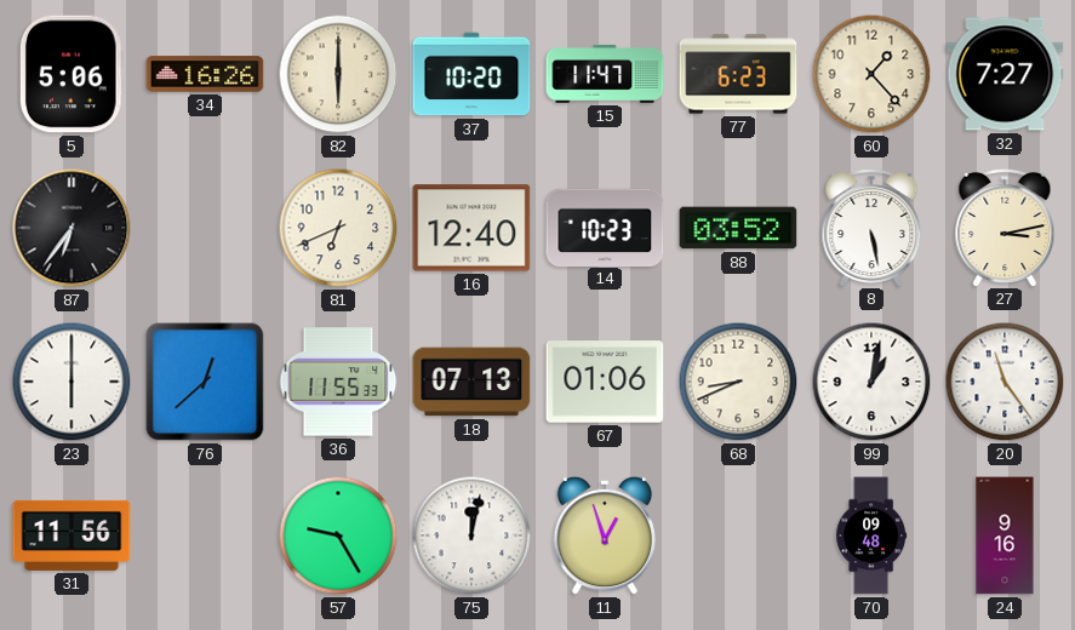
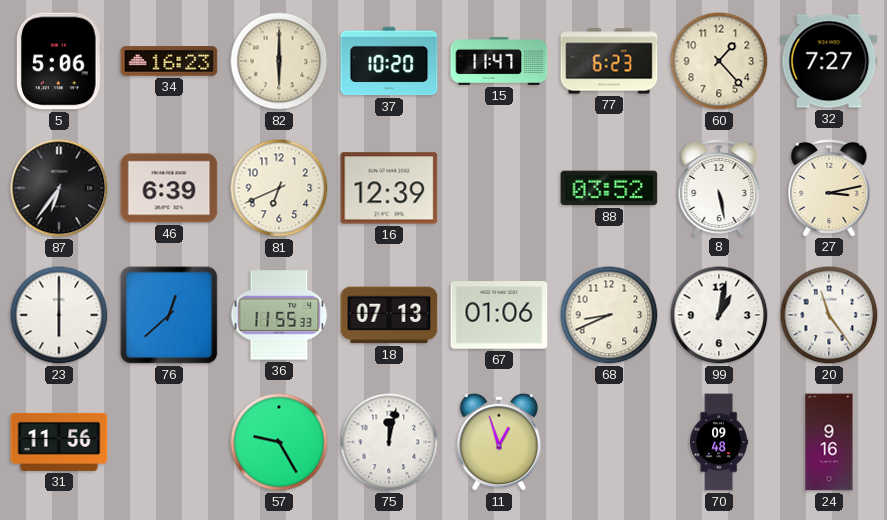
34: 16:26 -> 16:23
46: none -> 6:39
16: 12:40 -> 12:39
14: 10:23 -> none
